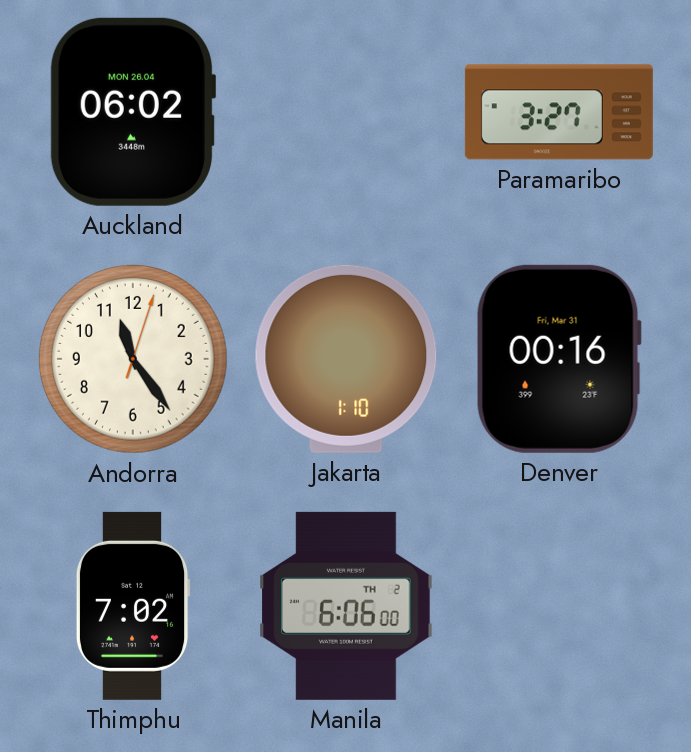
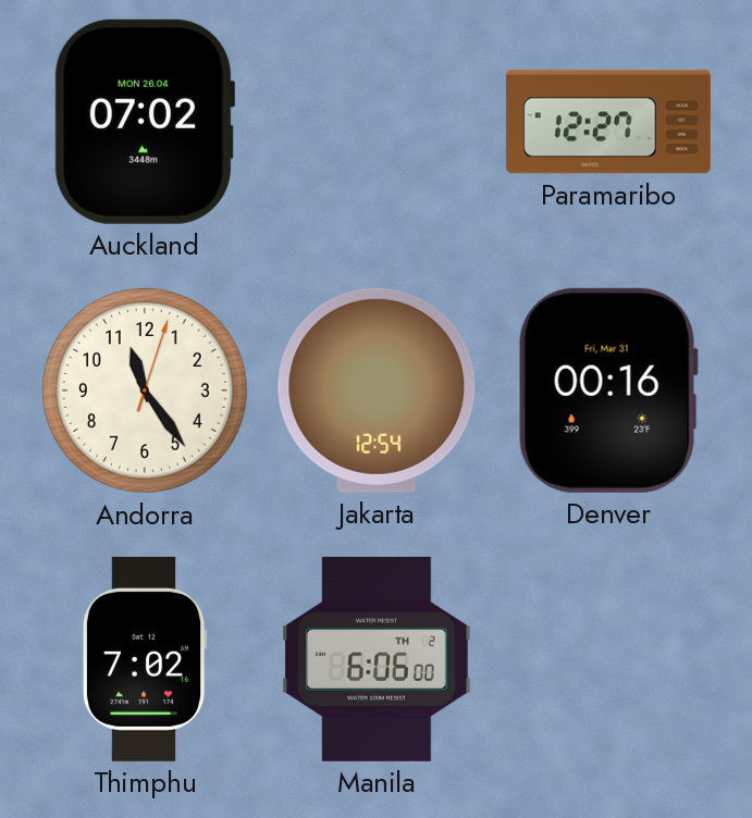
Auckland: 06:02 -> 07:02
Paramaribo: 3:27 -> 12:27
Jakarta: 1:10 -> 12:54
